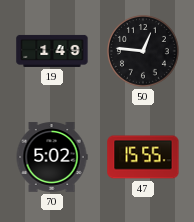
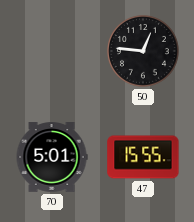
19: 1:49 -> none
70: 5:02 -> 5:01
